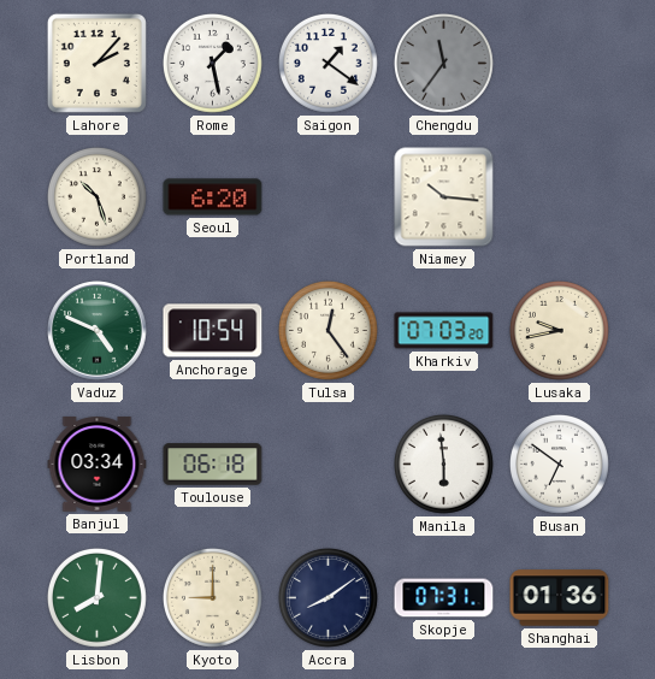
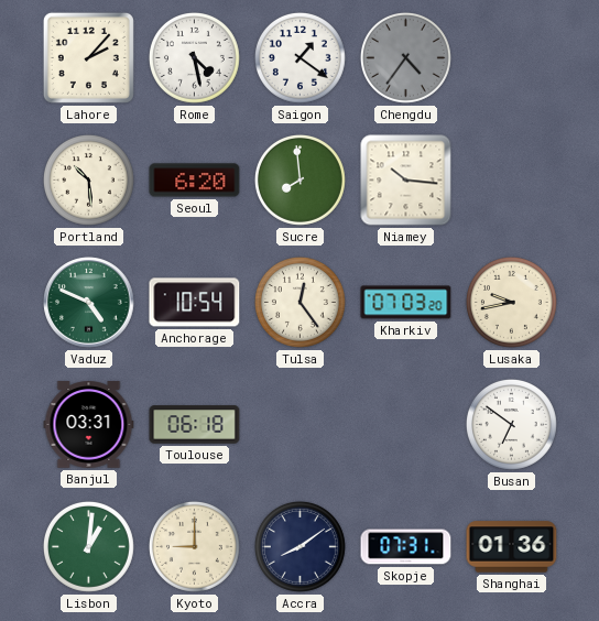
Rome: 1:28 -> 4:28
Chengdu: 11:36 -> 4:36
Portland: 10:27 -> 10:29
Sucre: none -> 7:59
Banjul: 03:34 -> 03:31
Manila: 5:59 -> none
Lisbon: 8:01 -> 1:01
